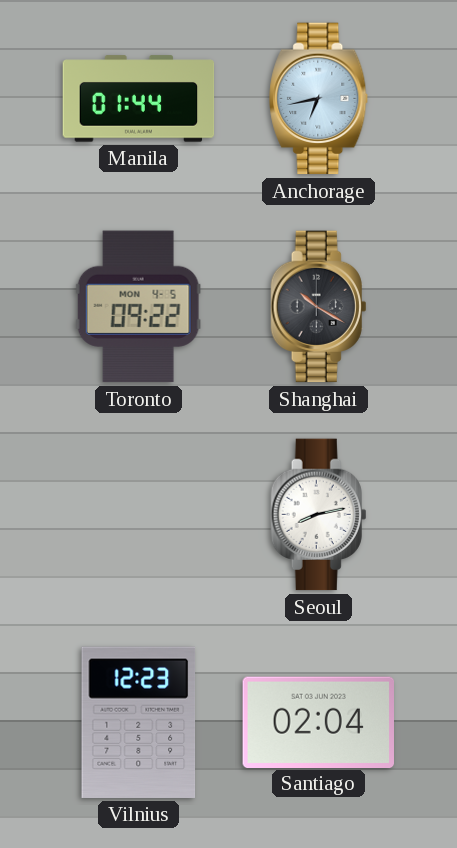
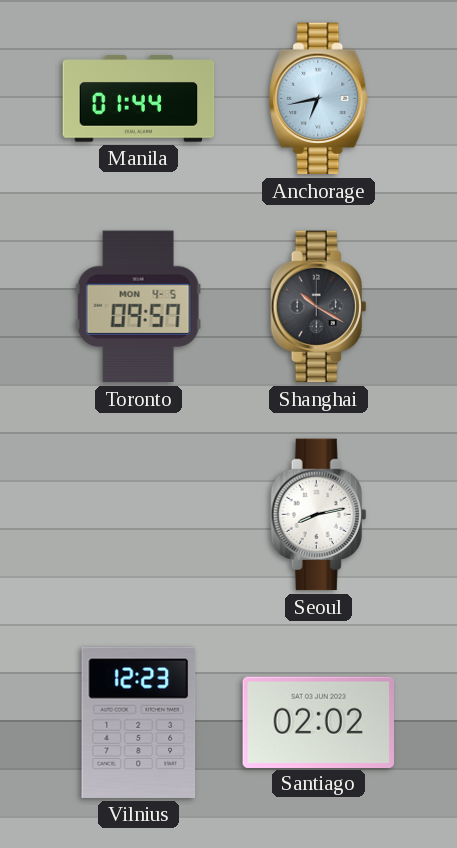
Toronto: 09:22 -> 09:57
Santiago: 02:04 -> 02:02
